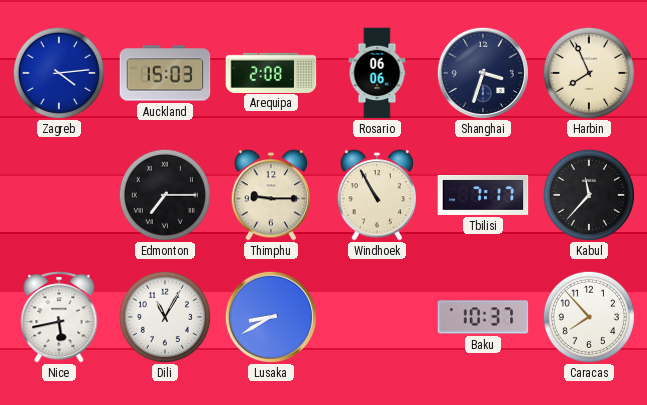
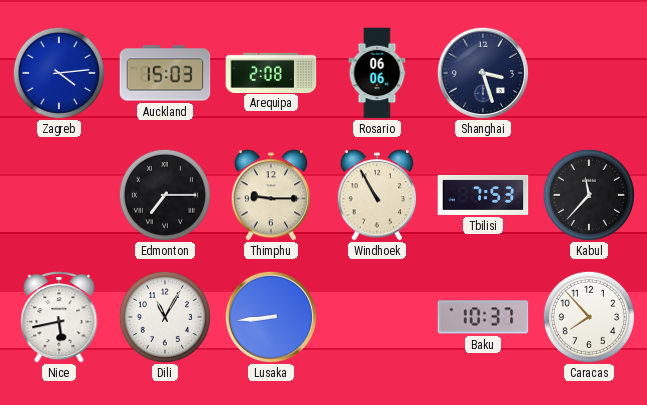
Shanghai: 3:33 -> 3:27
Harbin: 7:56 -> none
Tbilisi: 7:17 -> 7:53
Lusaka: 8:40 -> 8:44
